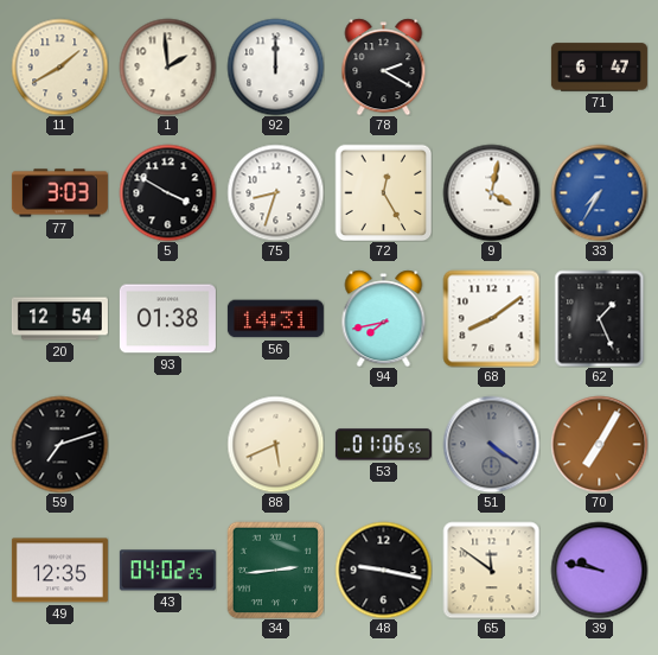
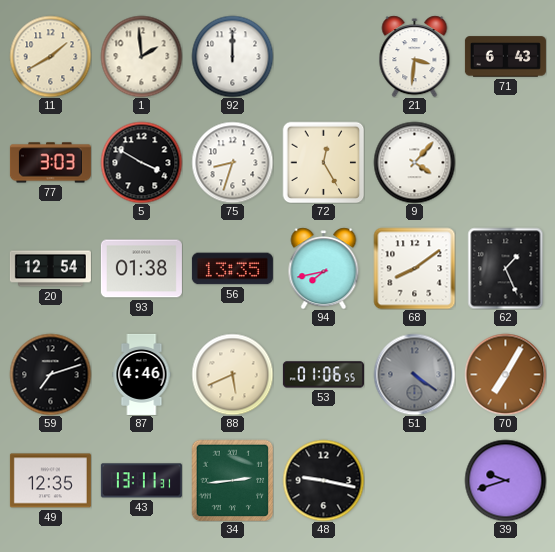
78: 2:20 -> none
21: none -> 3:31
71: 6:47 -> 6:43
9: 4:02 -> 4:07
33: 7:35 -> none
56: 14:31 -> 13:35
87: none -> 4:46
43: 04:02 -> 13:11
65: 11:51 -> none
39: 9:47 -> 9:42
